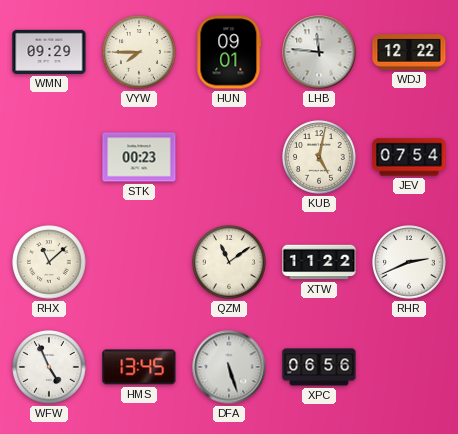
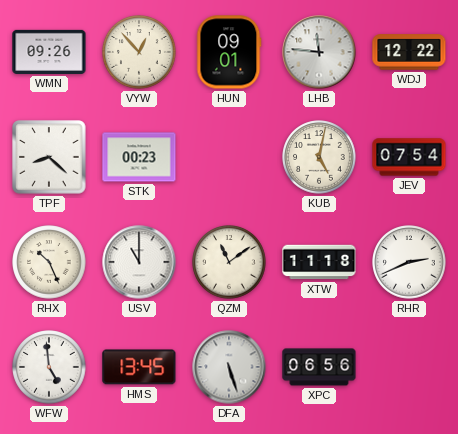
WMN: 09:29 -> 09:26
VYW: 7:45 -> 12:53
TPF: none -> 8:22
RHX: 11:08 -> 10:26
USV: none -> 11:00
XTW: 11:22 -> 11:18
WFW: 4:56 -> 4:59
